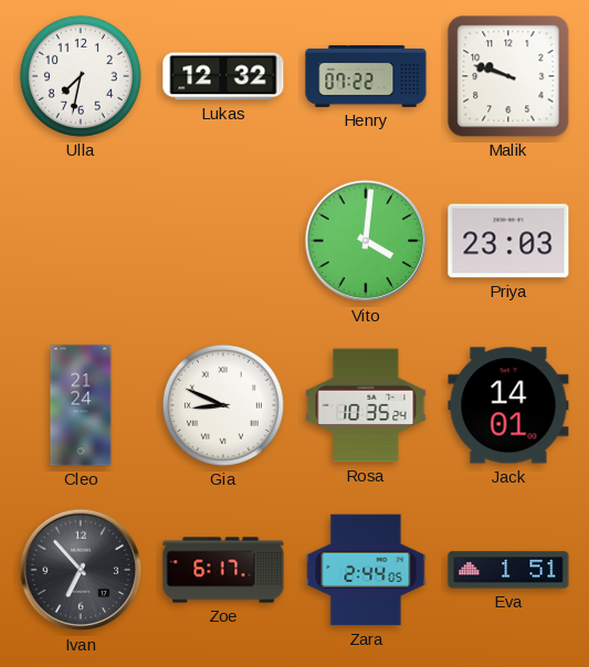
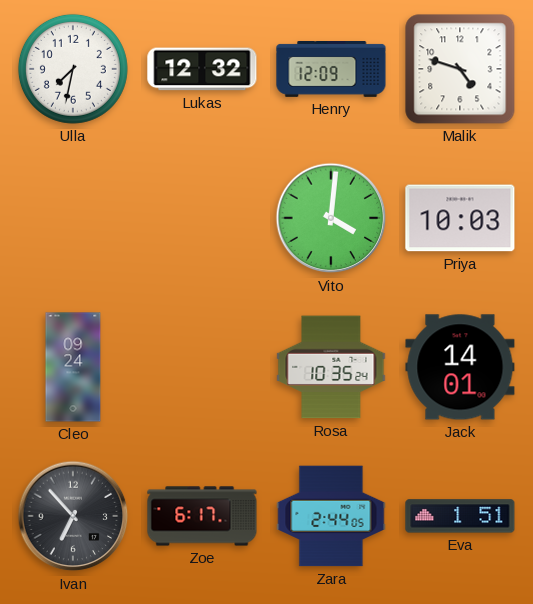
Henry: 07:22 -> 12:09
Malik: 9:48 -> 4:48
Priya: 23:03 -> 10:03
Cleo: 21:24 -> 09:24
Gia: 8:49 -> none
